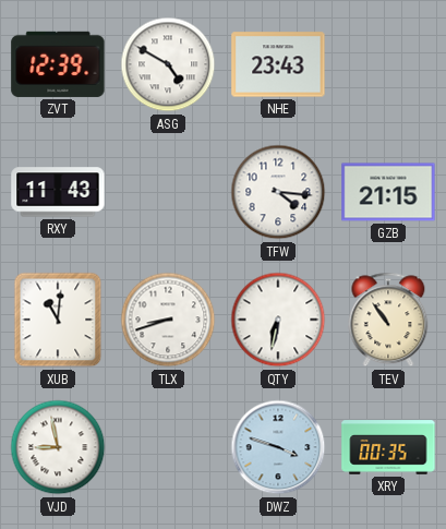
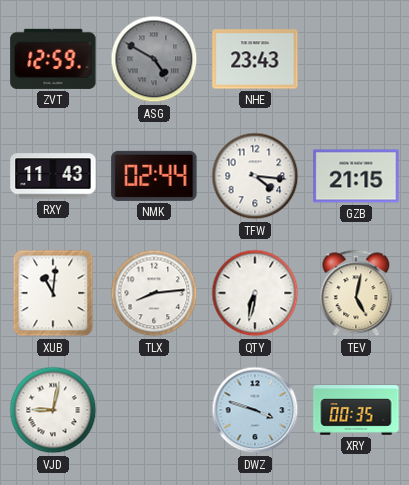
ZVT: 12:39 -> 12:59
ASG dial: white -> grey
NMK: none -> 02:44
TLX: 8:42 -> 8:14
TEV: 10:54 -> 5:02
VJD: 8:58 -> 9:02
